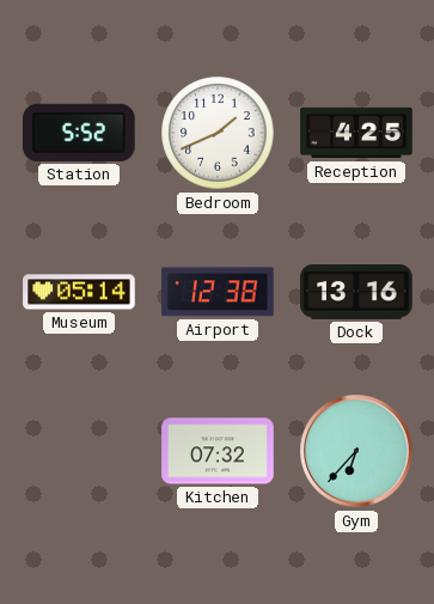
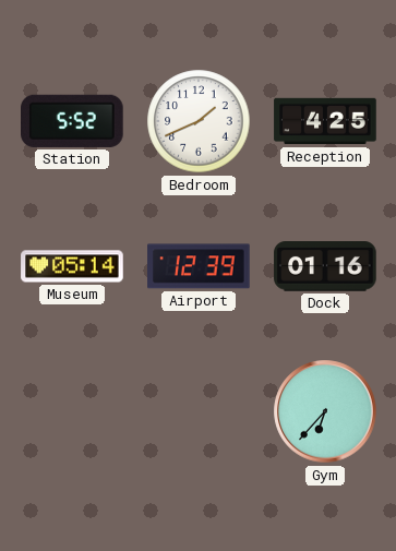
Airport: 12:38 -> 12:39
Dock: 13:16 -> 01:16
Kitchen: 07:32 -> none
